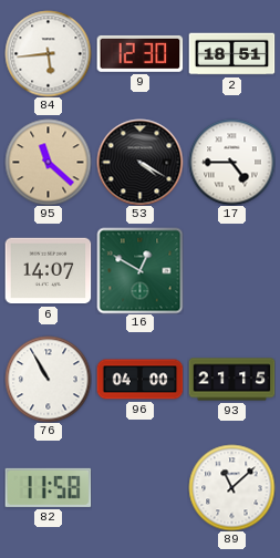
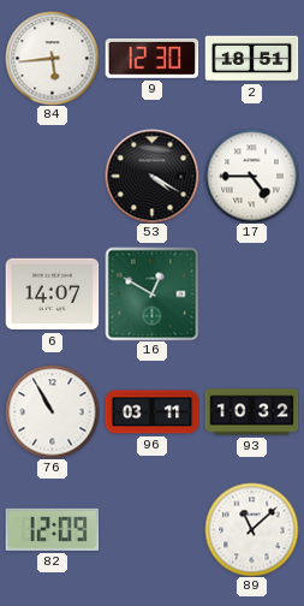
95: 11:22 -> none
96: 04:00 -> 03:11
93: 21:15 -> 10:32
82: 11:58 -> 12:09
